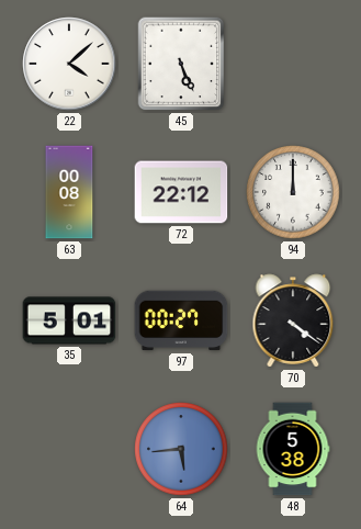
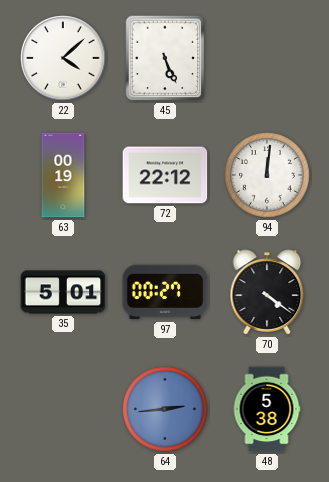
63: 00:08 -> 00:19
94: 12:00 -> 12:01
64: 5:44 -> 2:44
